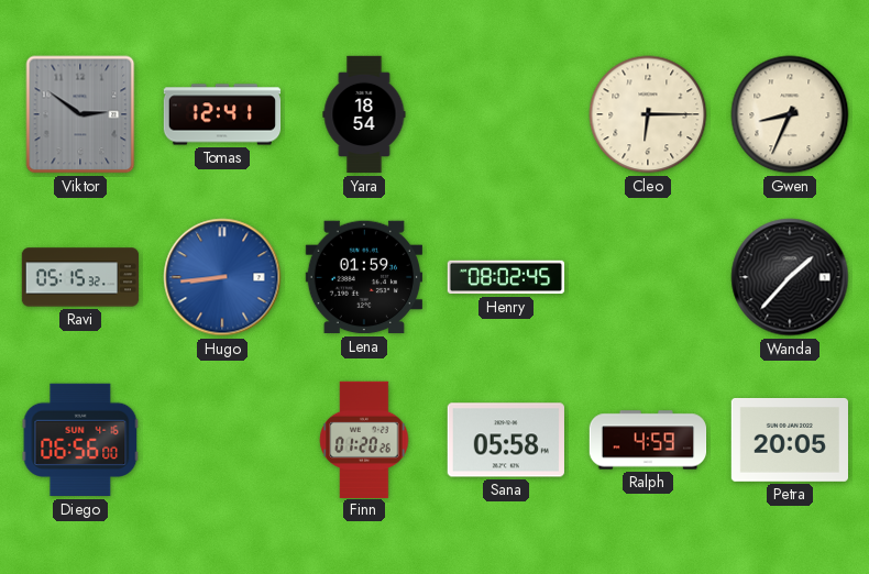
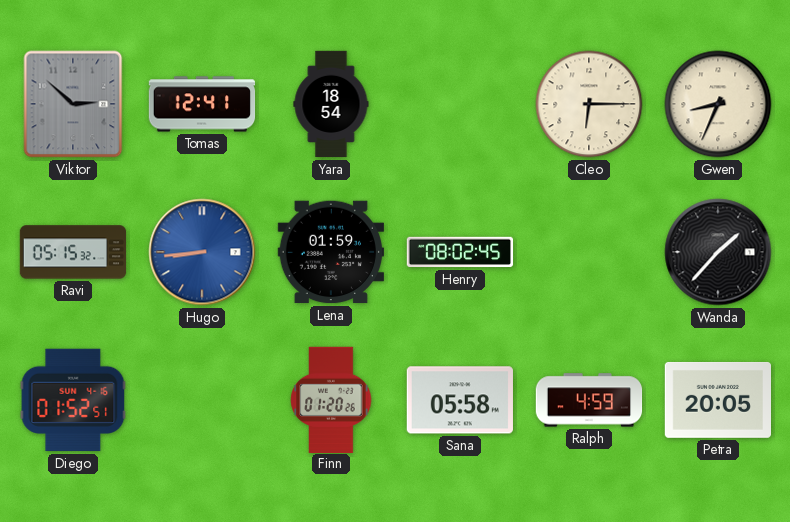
Viktor: 2:51 -> 2:52
Diego: 06:56 -> 01:52
